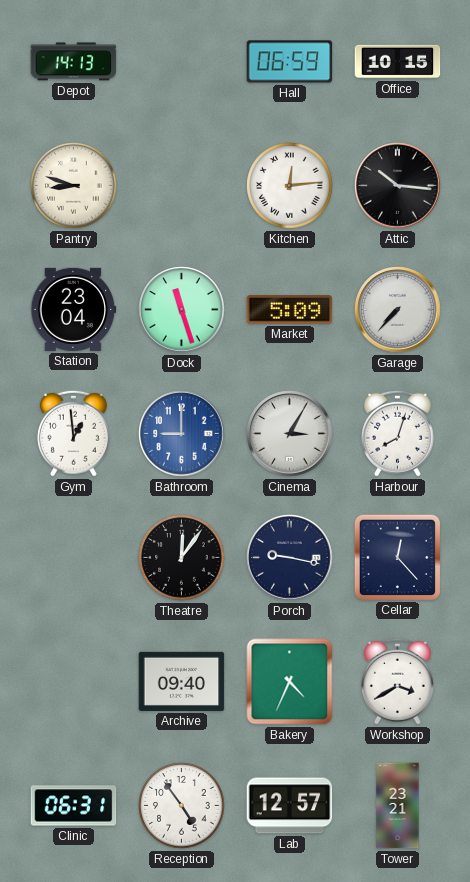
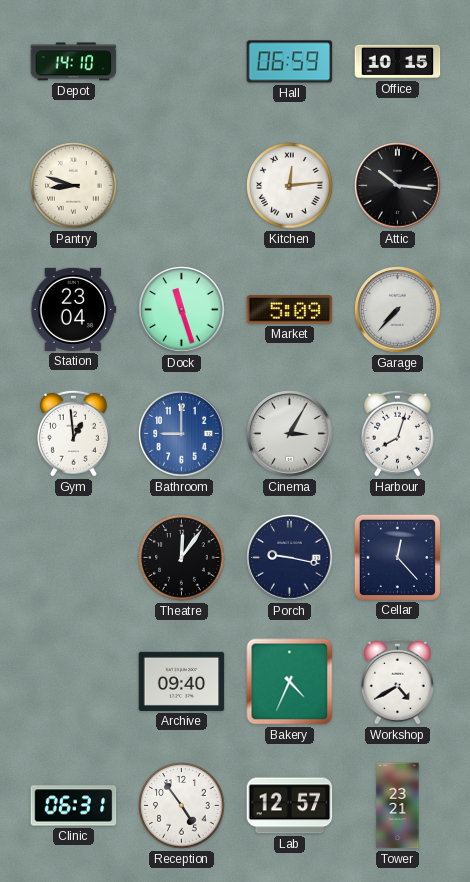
Depot: 14:13 -> 14:10
Workshop: 3:40 -> 4:40
